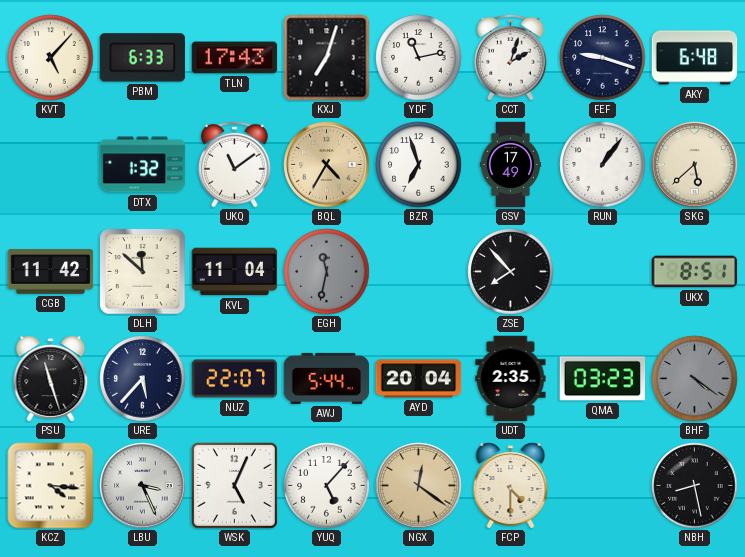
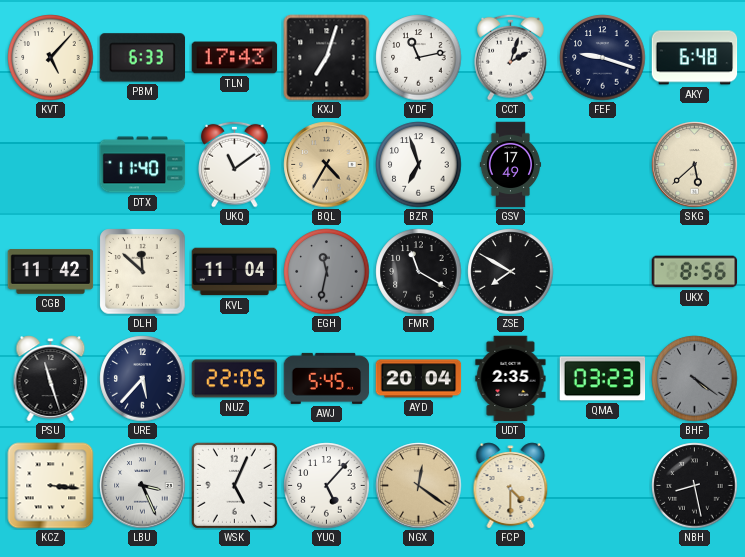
DTX: 1:32 -> 11:40
RUN: 1:06 -> none
FMR: none -> 11:20
ZSE: 7:53 -> 7:50
UKX: 8:51 -> 8:56
NUZ: 22:07 -> 22:05
AWJ: 5:44 -> 5:45
KCZ: 4:16 -> 3:16
